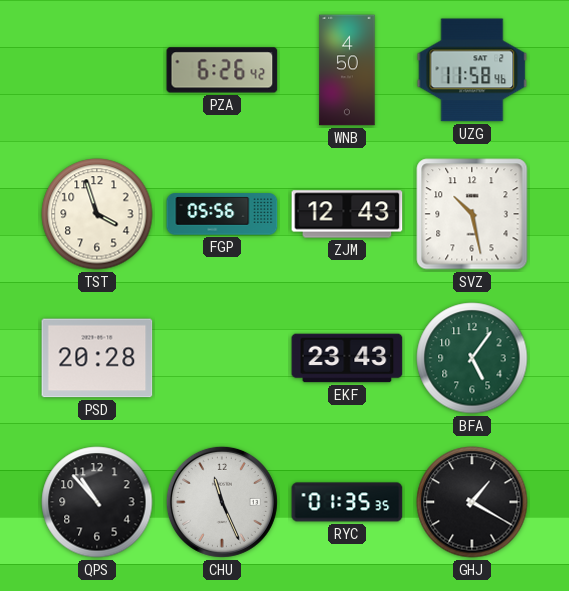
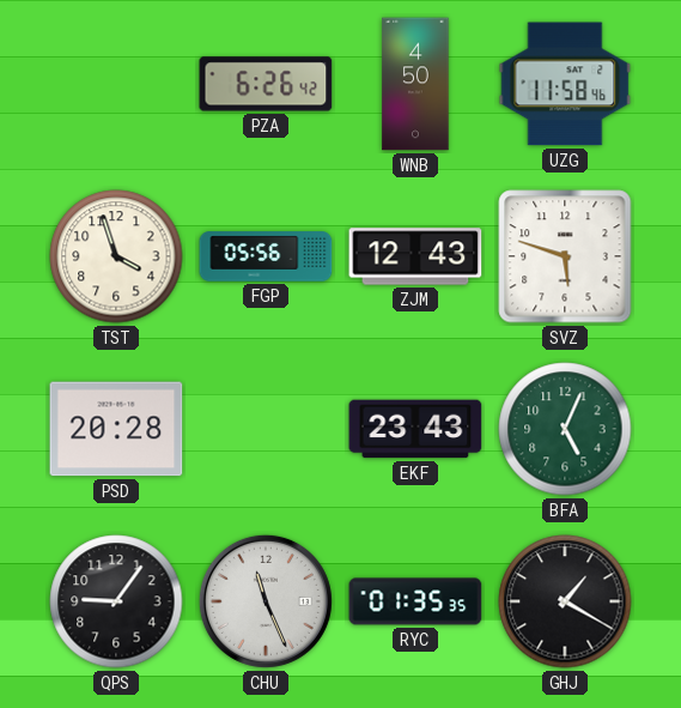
SVZ: 10:28 -> 5:48
BFA: 5:06 -> 5:04
QPS: 10:53 -> 9:06
